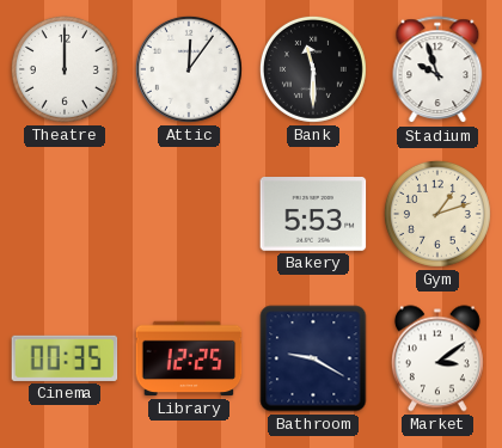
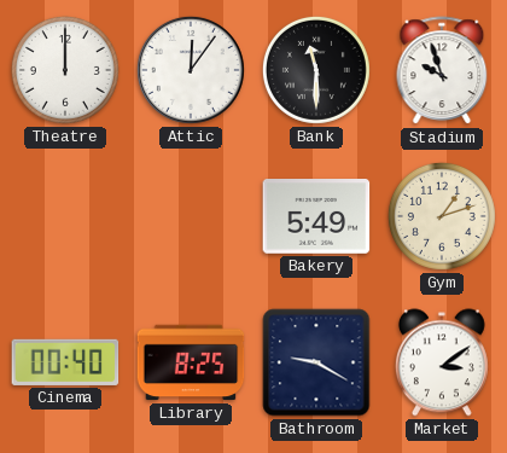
Bakery: 5:53 -> 5:49
Cinema: 00:35 -> 00:40
Library: 12:25 -> 8:25
